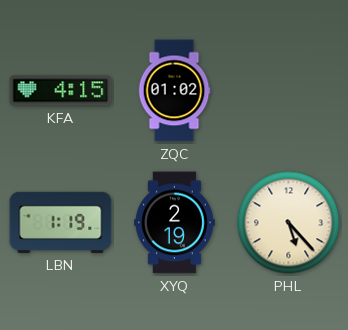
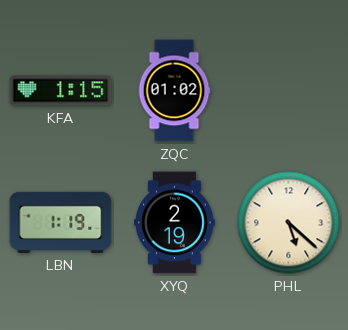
KFA: 4:15 -> 1:15
PHL: 5:23 -> 5:22
